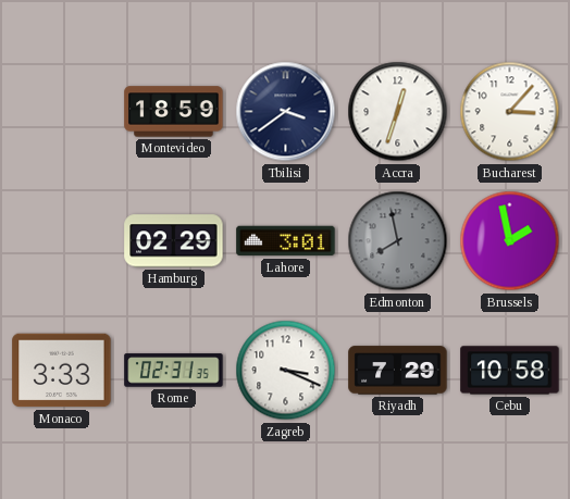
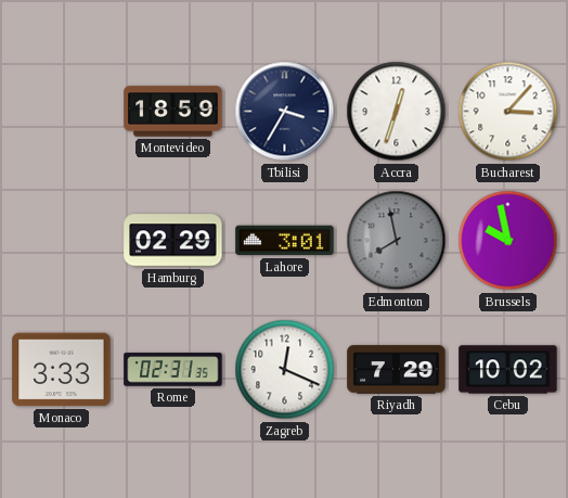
Tbilisi: 3:39 -> 3:35
Brussels: 1:58 -> 9:58
Zagreb: 3:19 -> 12:19
Cebu: 10:58 -> 10:02
